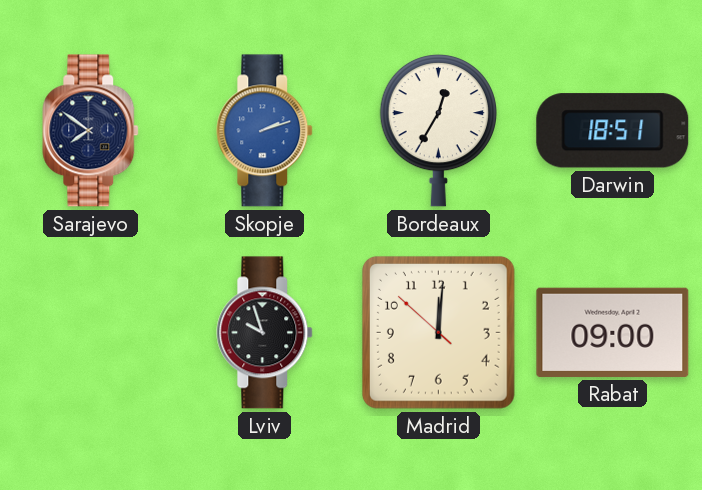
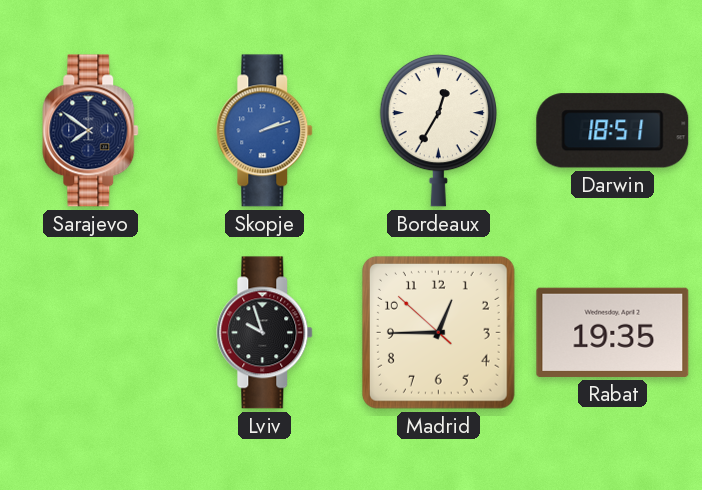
Madrid: 12:00 -> 12:44
Rabat: 09:00 -> 19:35
